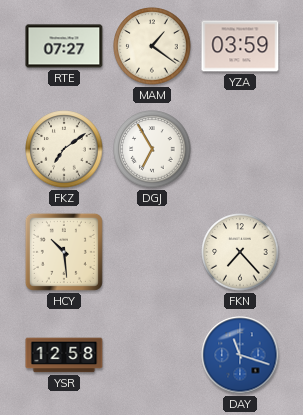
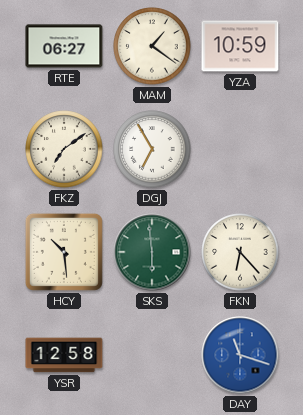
RTE: 07:27 -> 06:27
YZA: 03:59 -> 10:59
SKS: none -> 5:59
FKN: 7:23 -> 6:23
